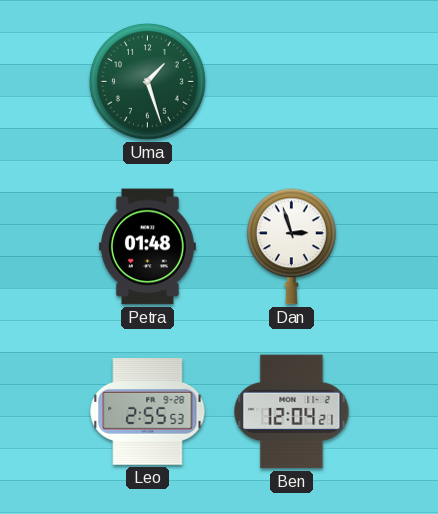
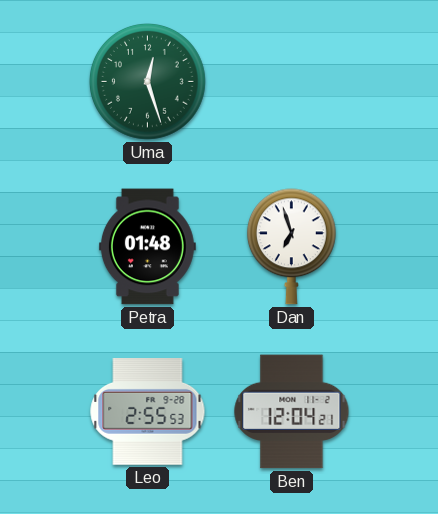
Uma: 1:27 -> 12:27
Dan: 2:57 -> 6:57
